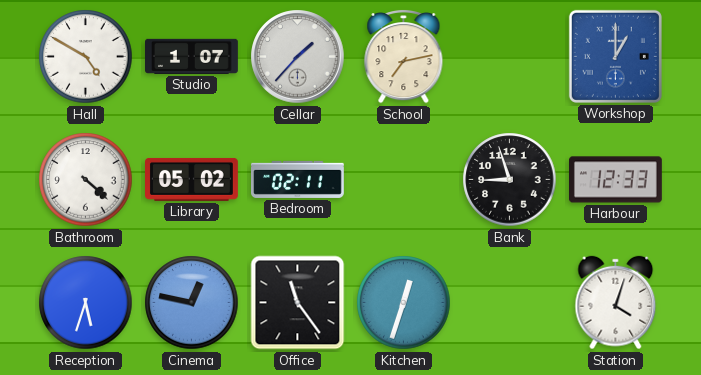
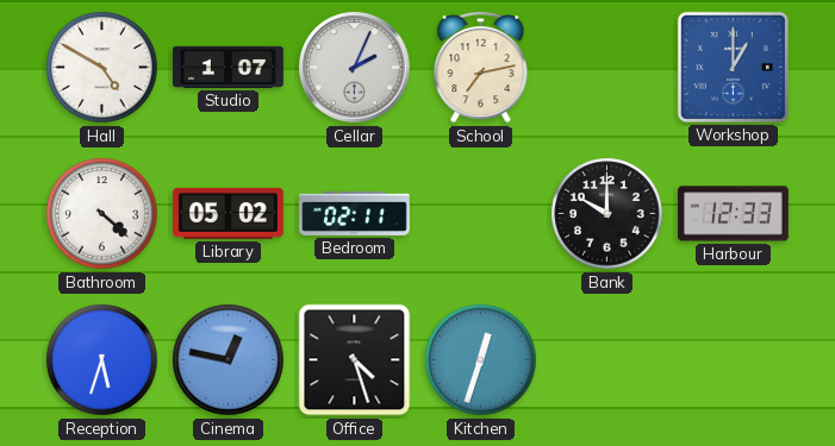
Cellar: 1:37 -> 2:04
Bank: 8:57 -> 10:00
Office: 11:24 -> 4:27
Station: 4:03 -> none
